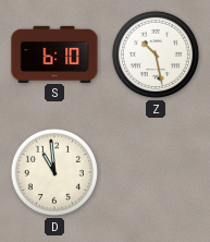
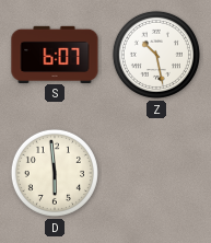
S: 6:10 -> 6:07
D: 10:59 -> 5:59
